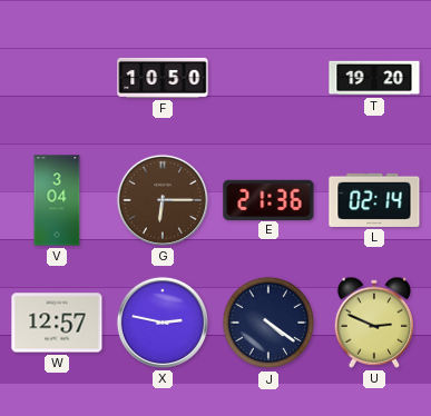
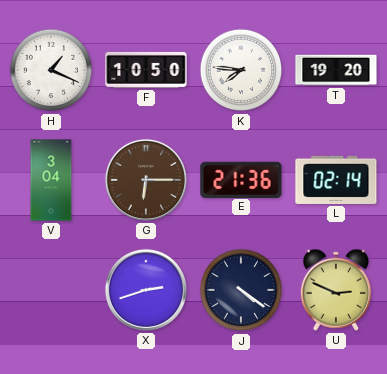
H: none -> 1:19
K: none -> 7:46
W: 12:57 -> none
X: 2:47 -> 2:42
